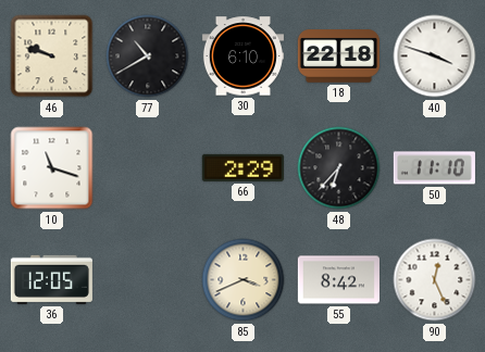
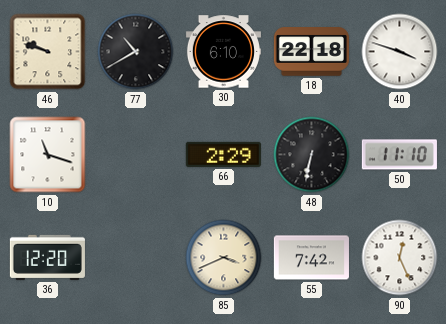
48: 6:37 -> 6:32
36: 12:05 -> 12:20
55: 8:42 -> 7:42
